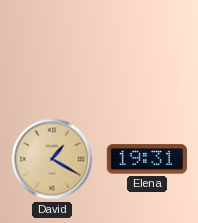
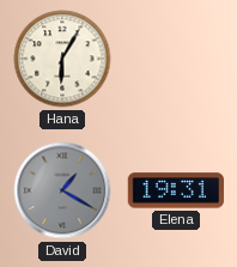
Hana: none -> 6:05
David dial: champagne -> grey
